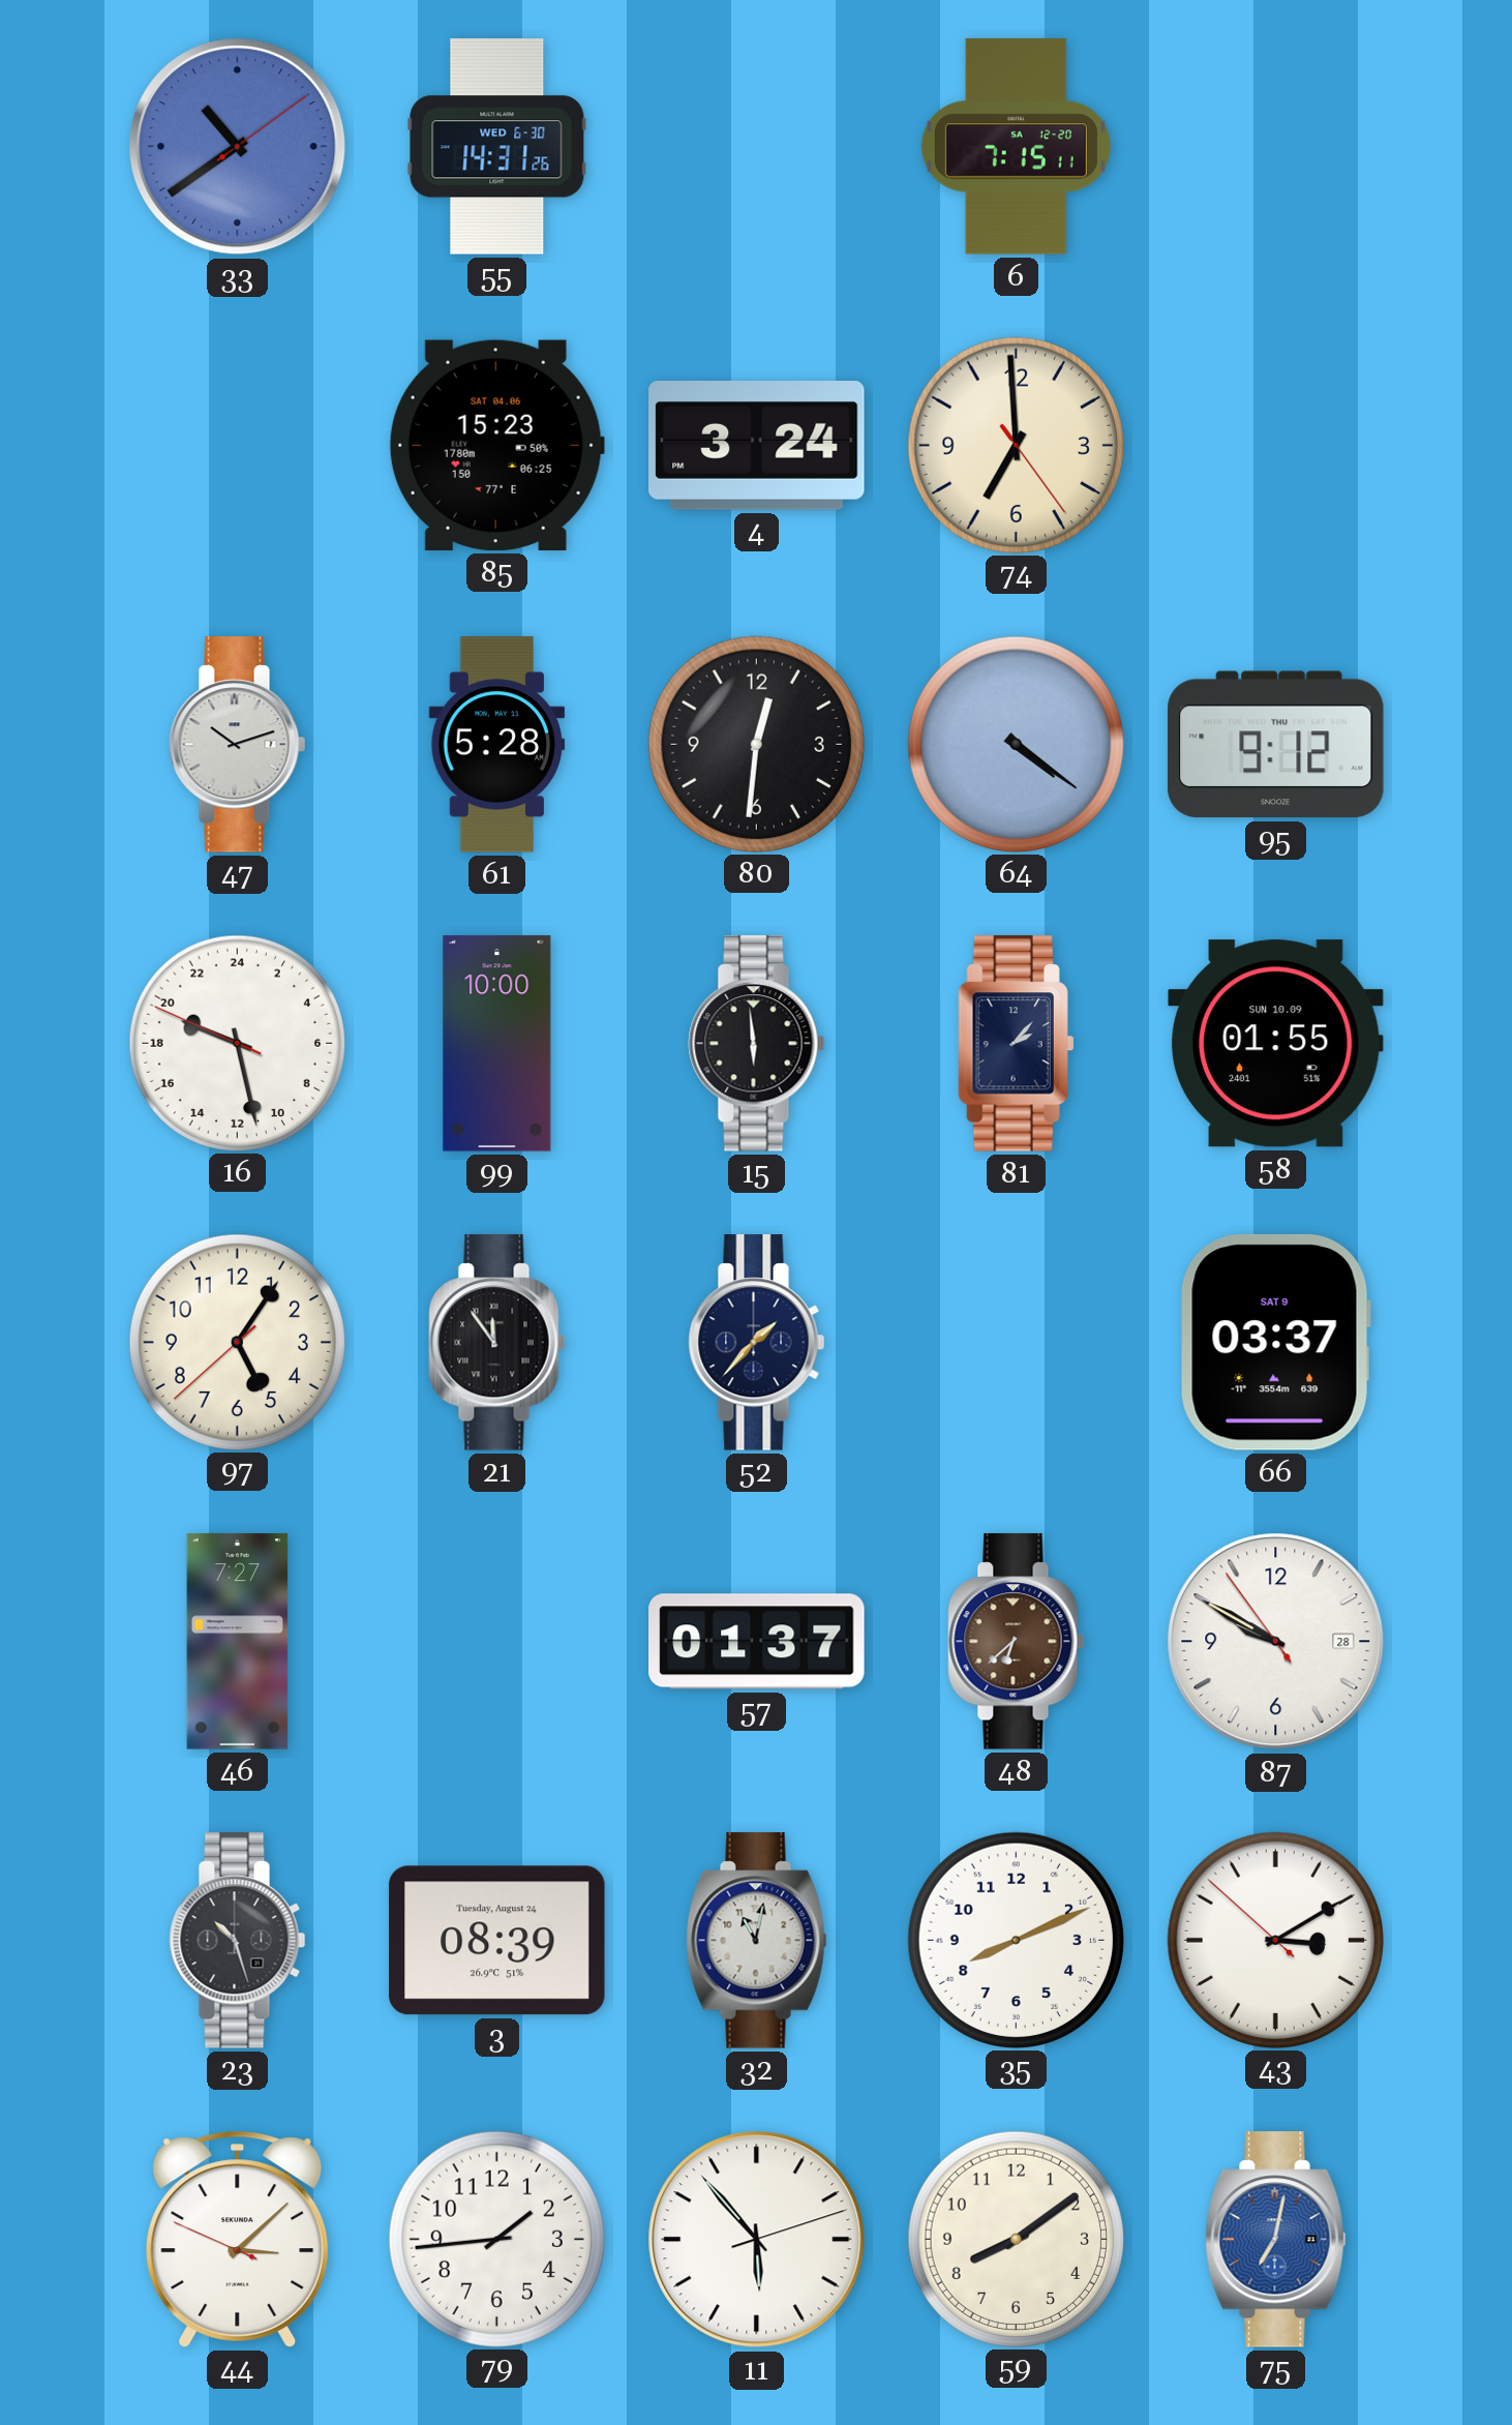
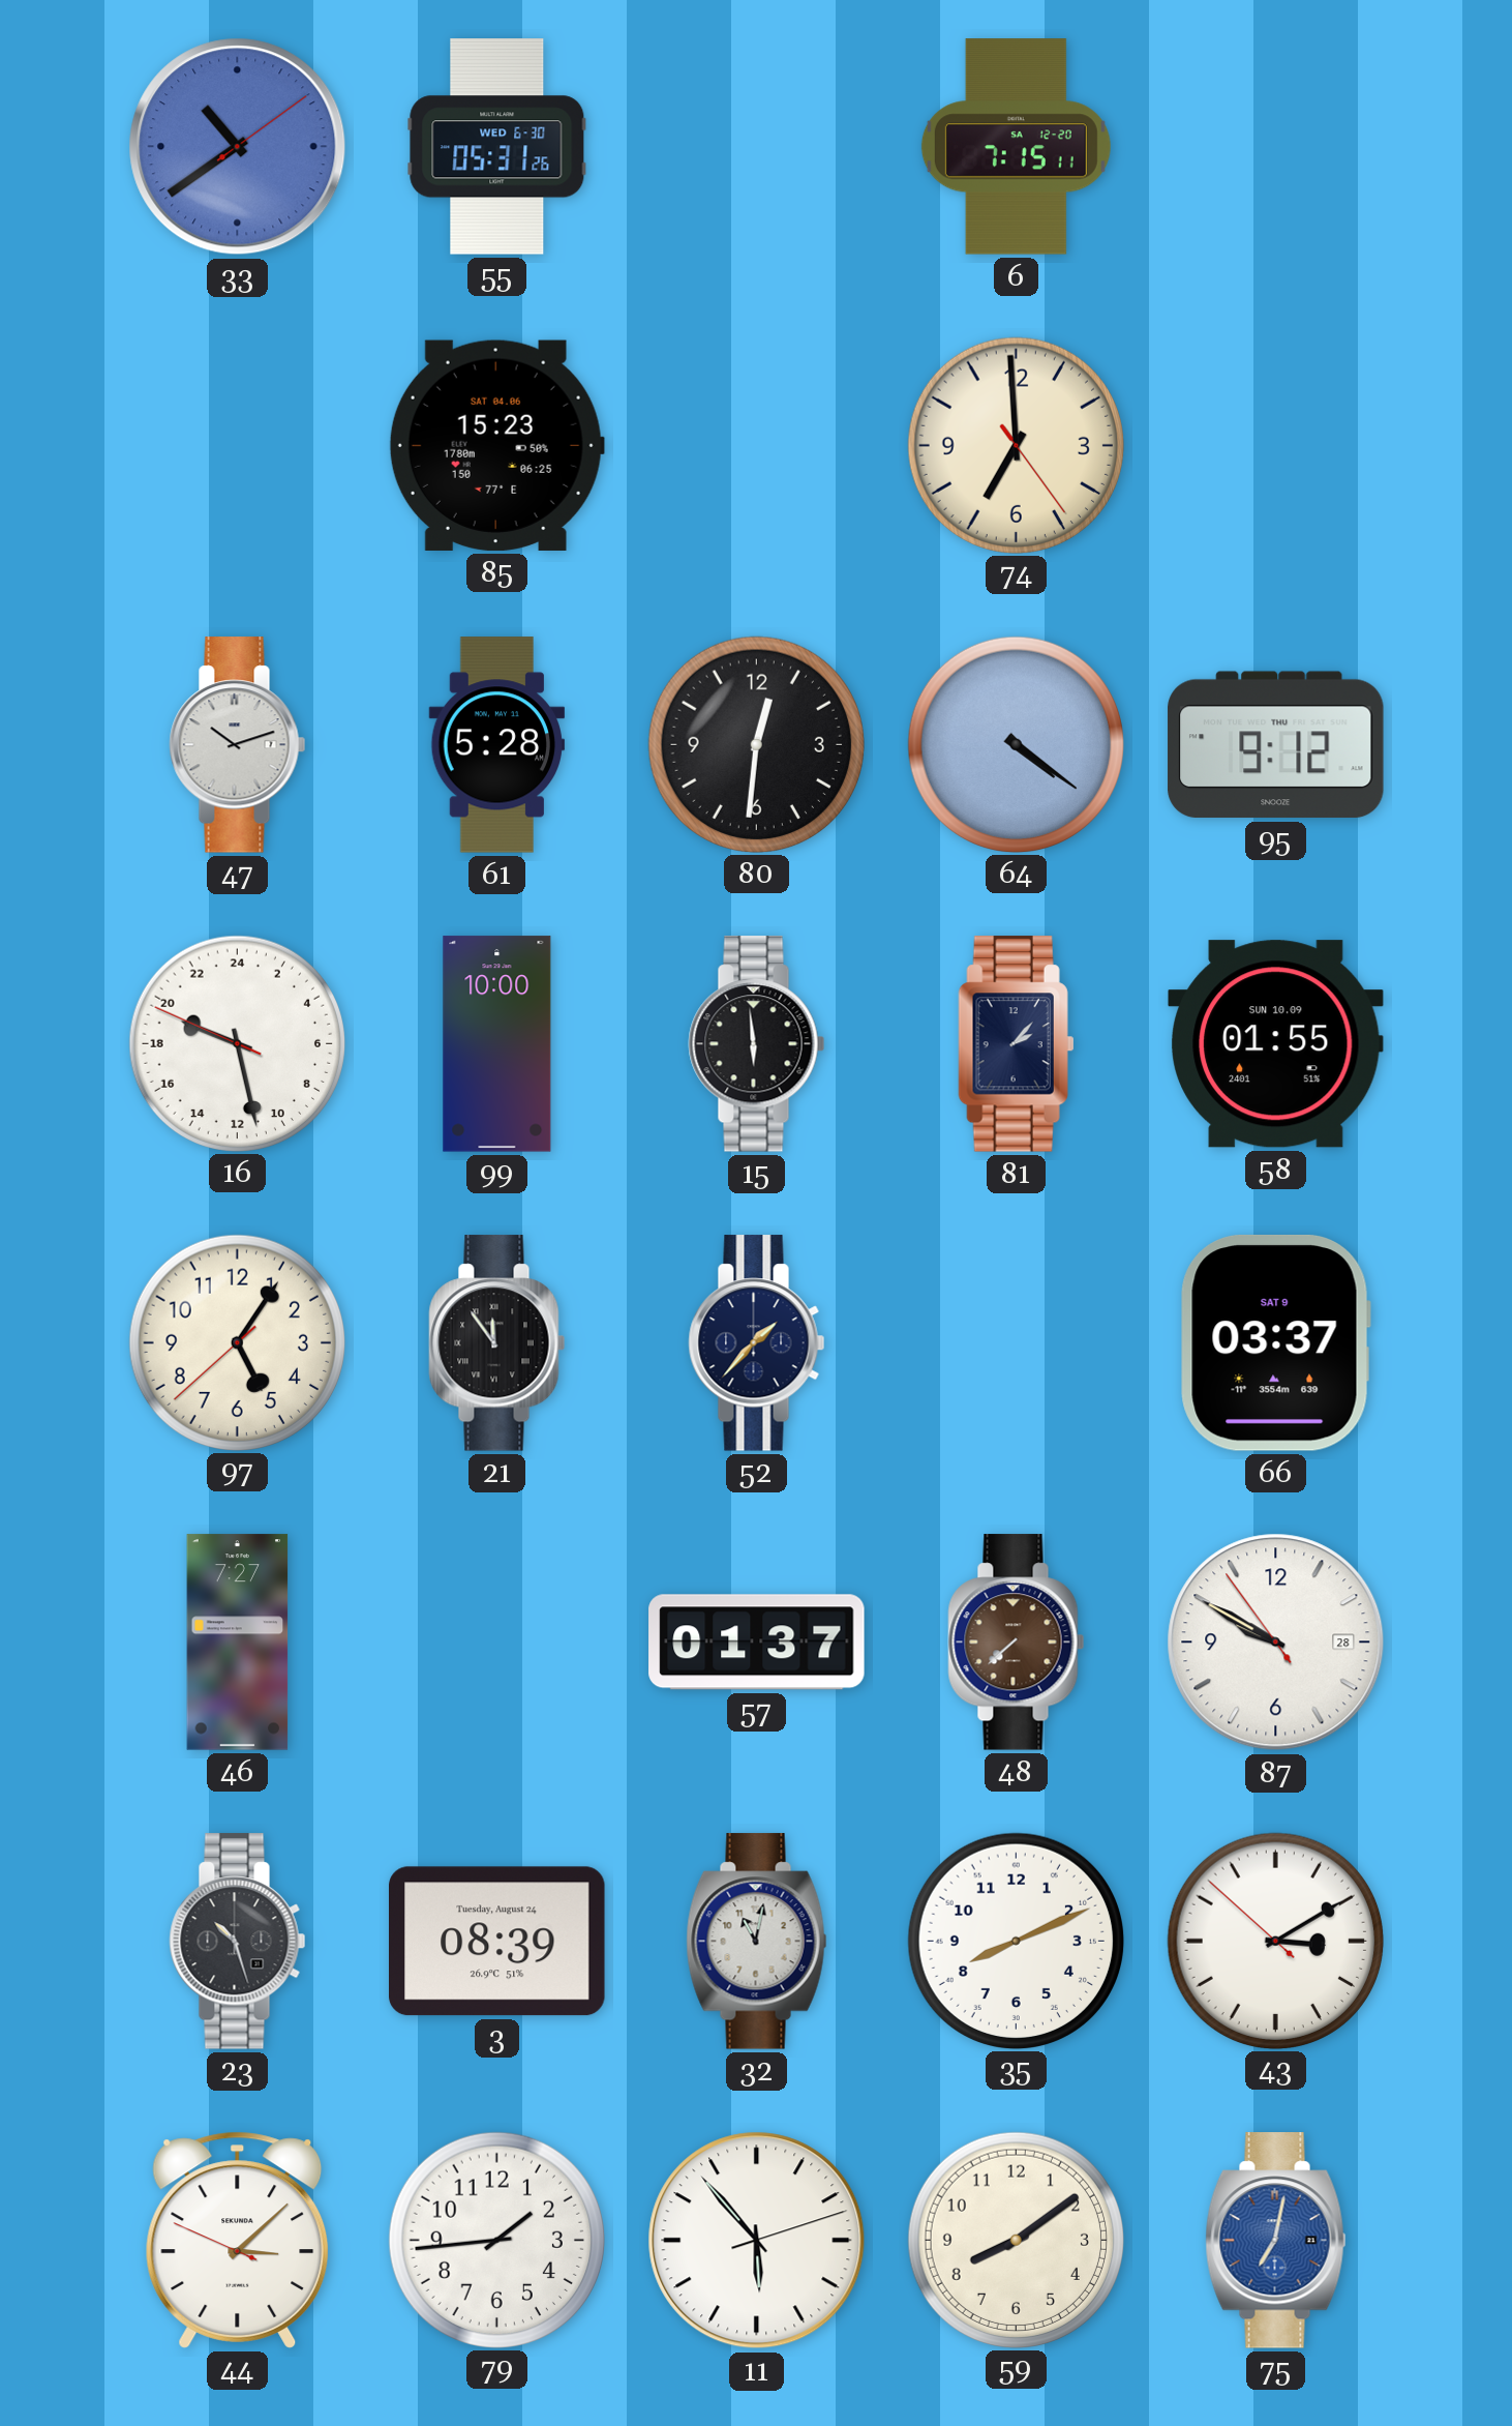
55: 14:31 -> 05:31
4: 3:24 -> none
48: 6:38 -> 7:38
